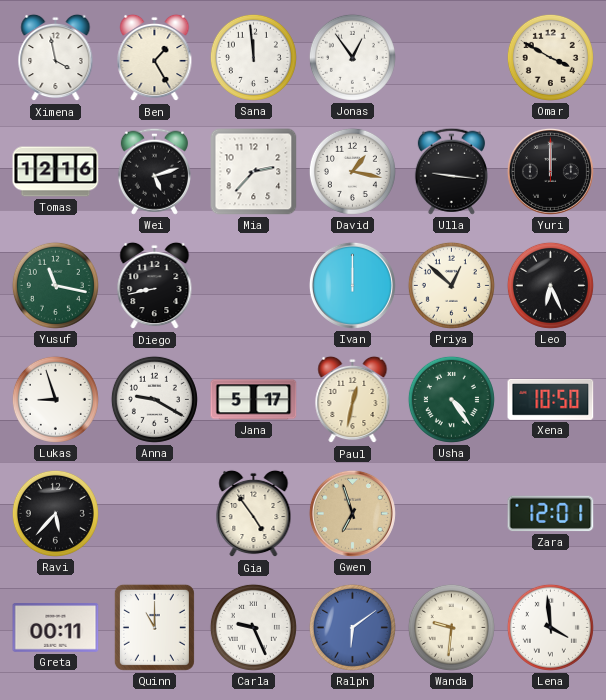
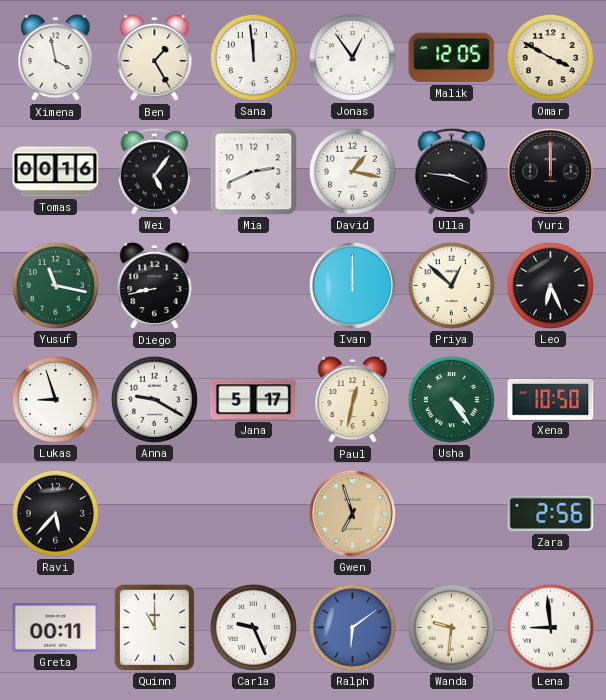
Malik: none -> 12:05
Tomas: 12:16 -> 00:16
Wei: 5:12 -> 5:06
Mia: 2:37 -> 2:41
Ulla: 9:16 -> 3:46
Gia: 4:54 -> none
Zara: 12:01 -> 2:56
Lena: 3:59 -> 8:59
